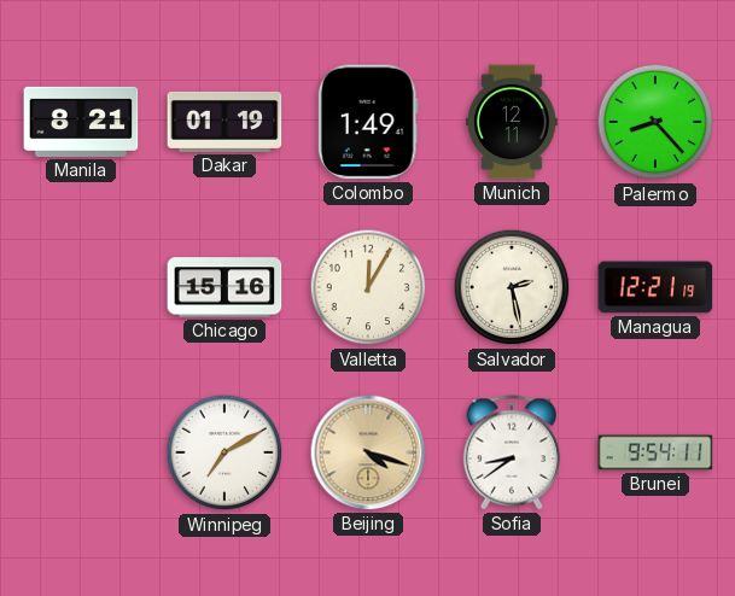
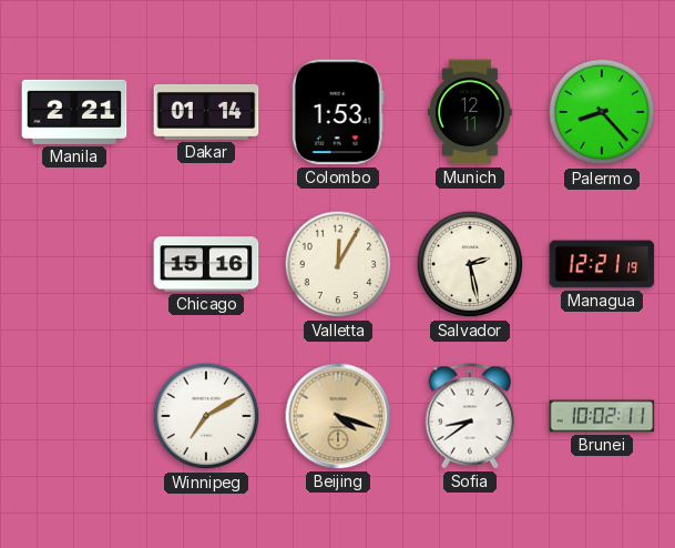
Manila: 8:21 -> 2:21
Dakar: 01:19 -> 01:14
Colombo: 1:49 -> 1:53
Brunei: 9:54 -> 10:02
